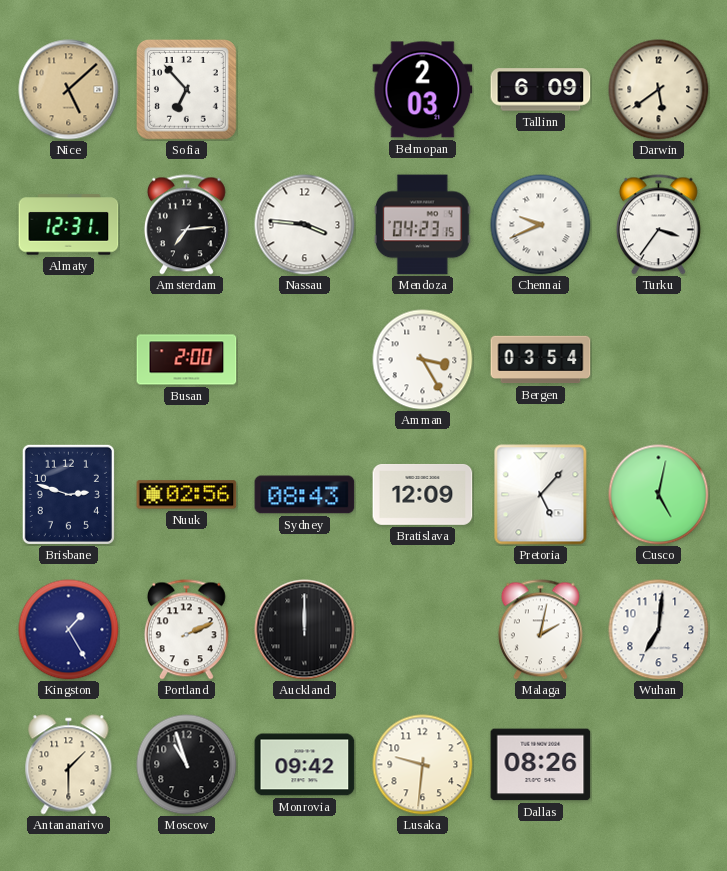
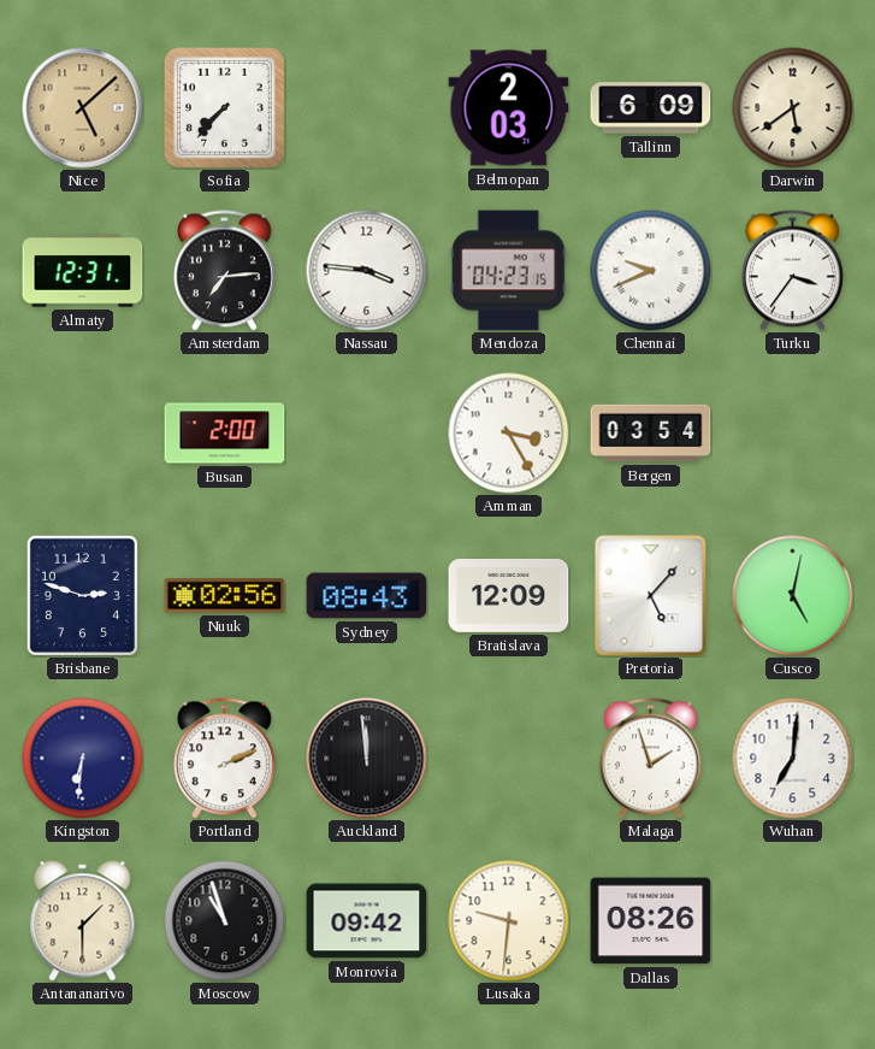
Sofia: 6:53 -> 7:37
Kingston: 1:25 -> 6:31
Auckland: 12:00 -> 11:59
Malaga: 2:02 -> 1:57
